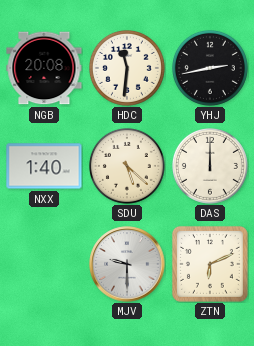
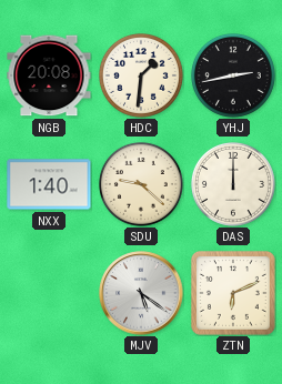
HDC: 11:31 -> 1:31
SDU: 5:22 -> 9:22
MJV: 9:30 -> 5:21
